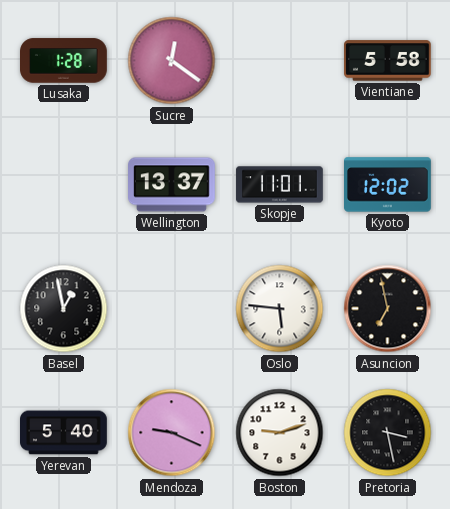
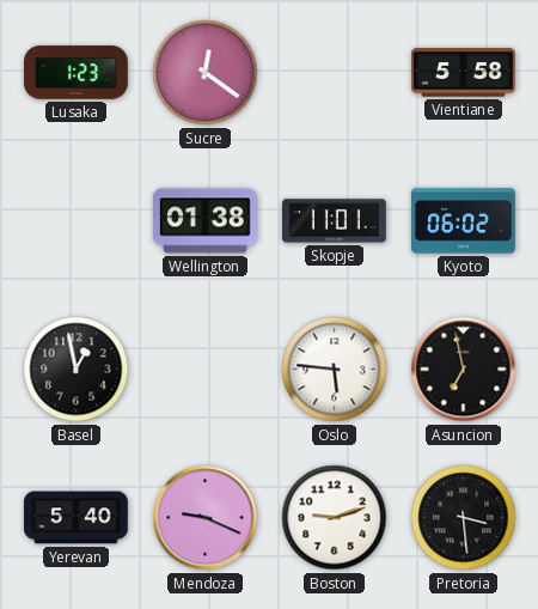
Lusaka: 1:28 -> 1:23
Wellington: 13:37 -> 01:38
Kyoto: 12:02 -> 06:02
Pretoria: 3:28 -> 3:29
